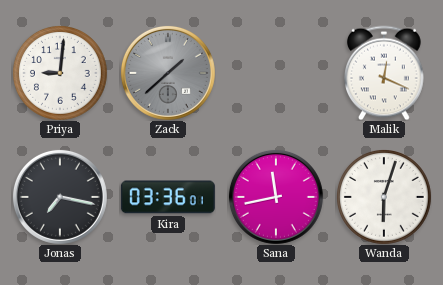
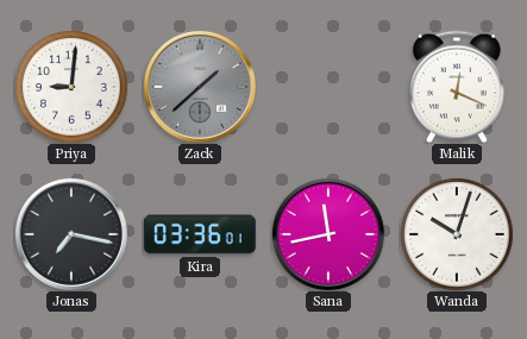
Wanda: 6:03 -> 10:03
